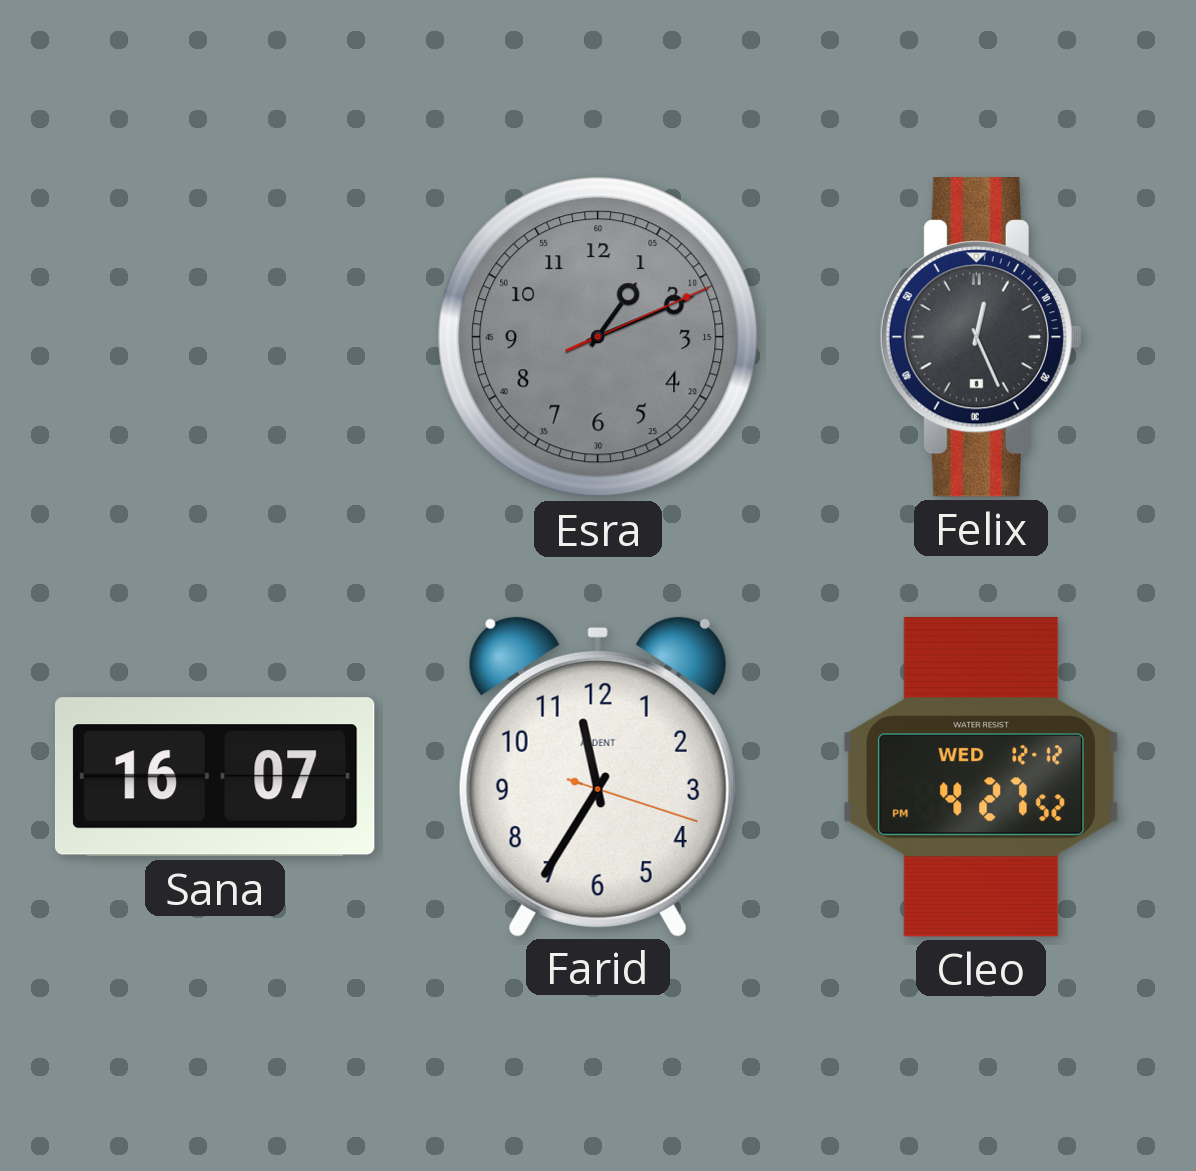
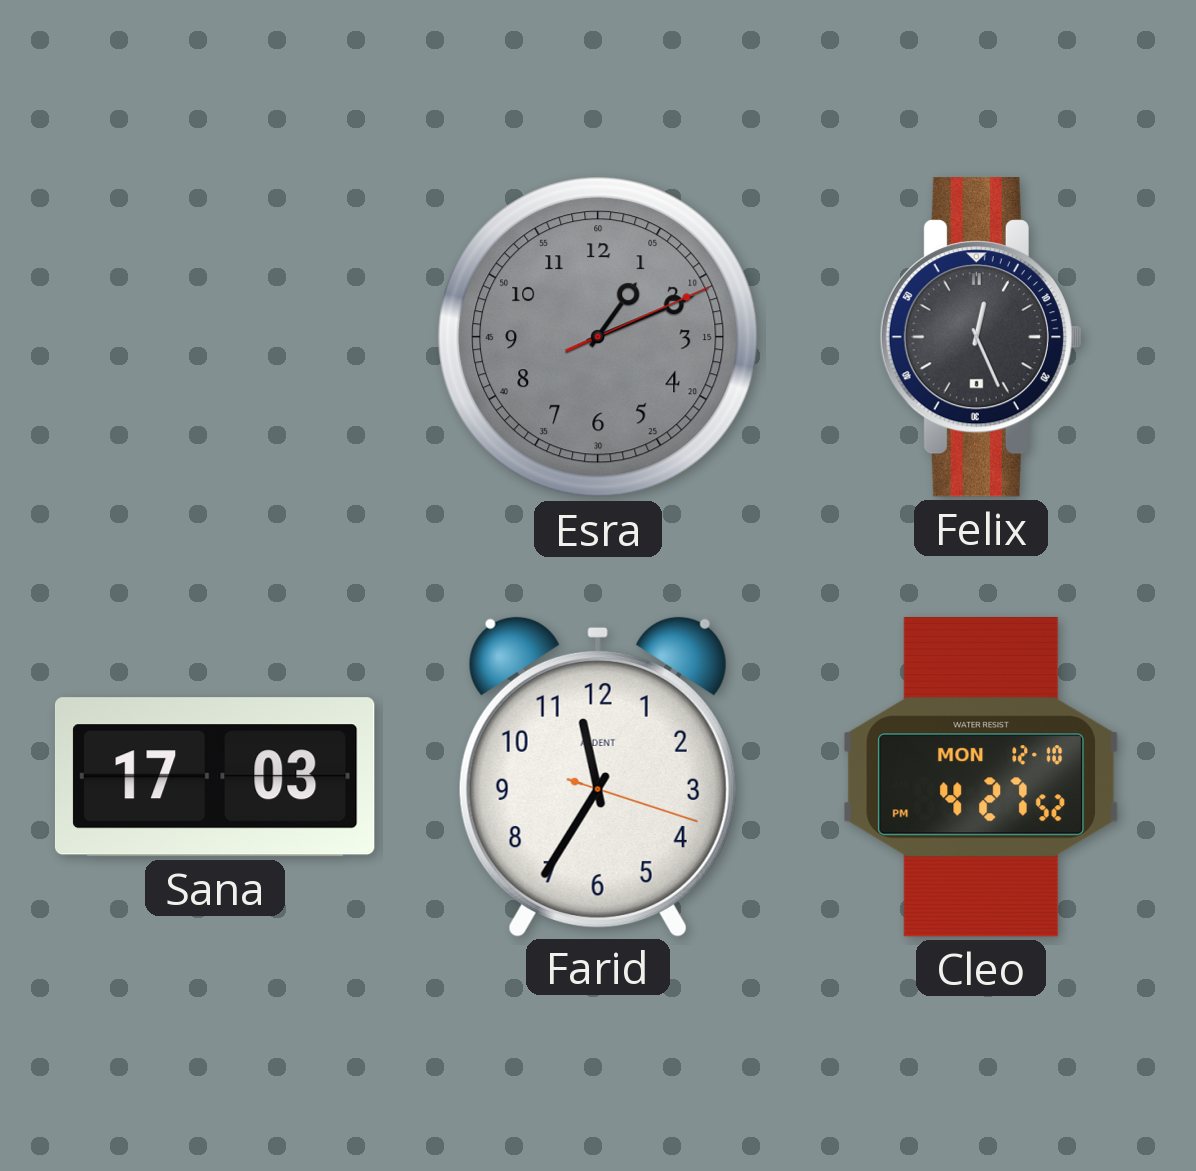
Sana: 16:07 -> 17:03
Cleo date: WED 12-12 -> MON 12-10
